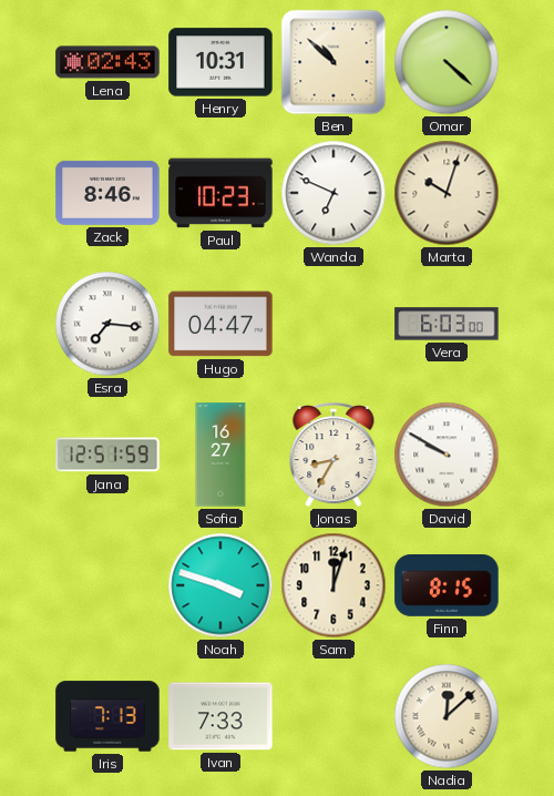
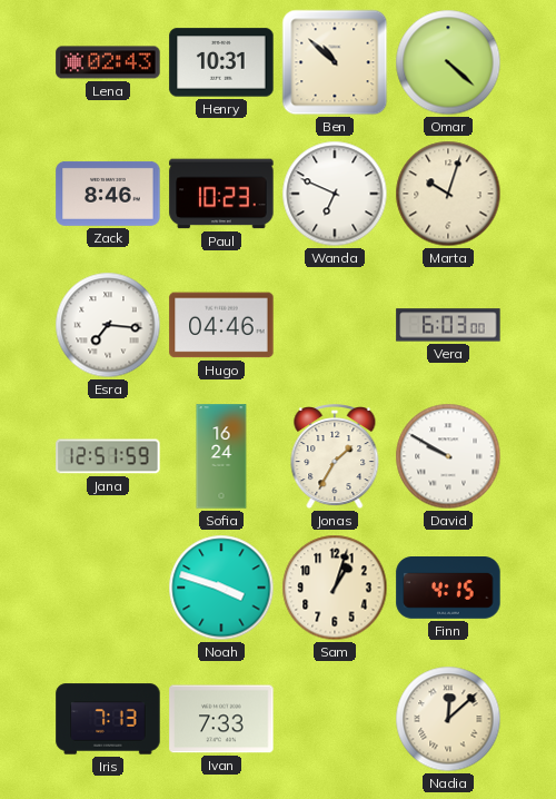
Hugo: 04:47 -> 04:46
Sofia: 16:27 -> 16:24
Jonas: 8:35 -> 1:35
Sam: 12:03 -> 1:03
Finn: 8:15 -> 4:15
